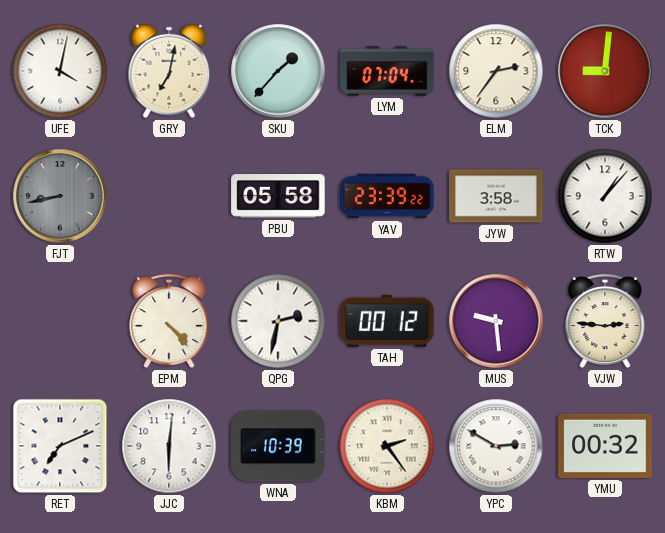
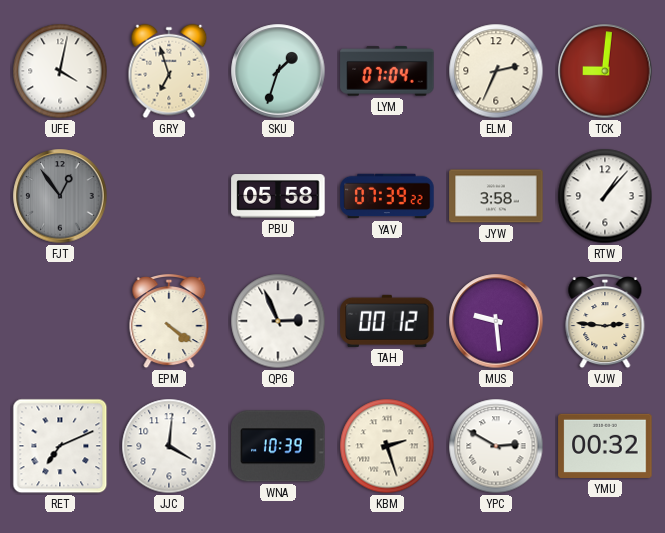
GRY: 7:02 -> 6:57
SKU: 1:37 -> 1:33
ELM: 2:36 -> 2:34
FJT: 8:43 -> 12:54
YAV: 23:39 -> 07:39
EPM: 4:23 -> 4:21
QPG: 2:32 -> 2:56
JJC: 6:01 -> 4:01
KBM: 2:24 -> 2:27
